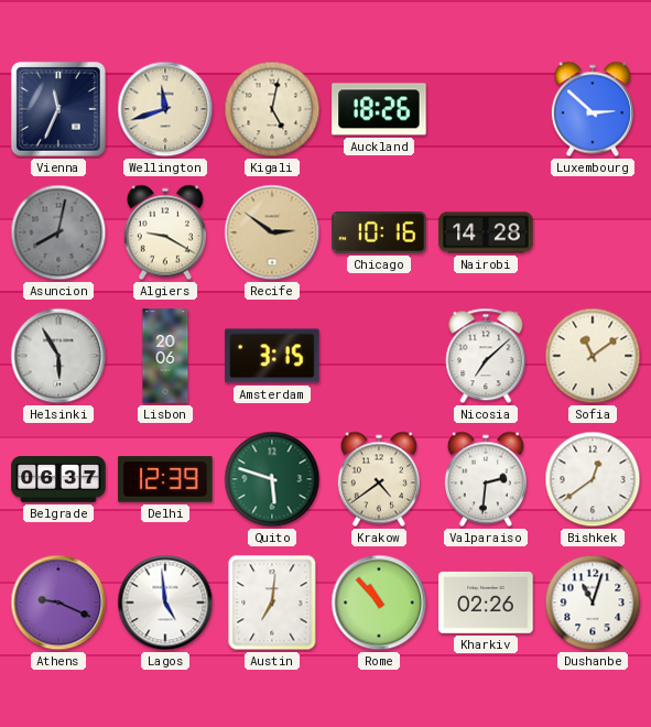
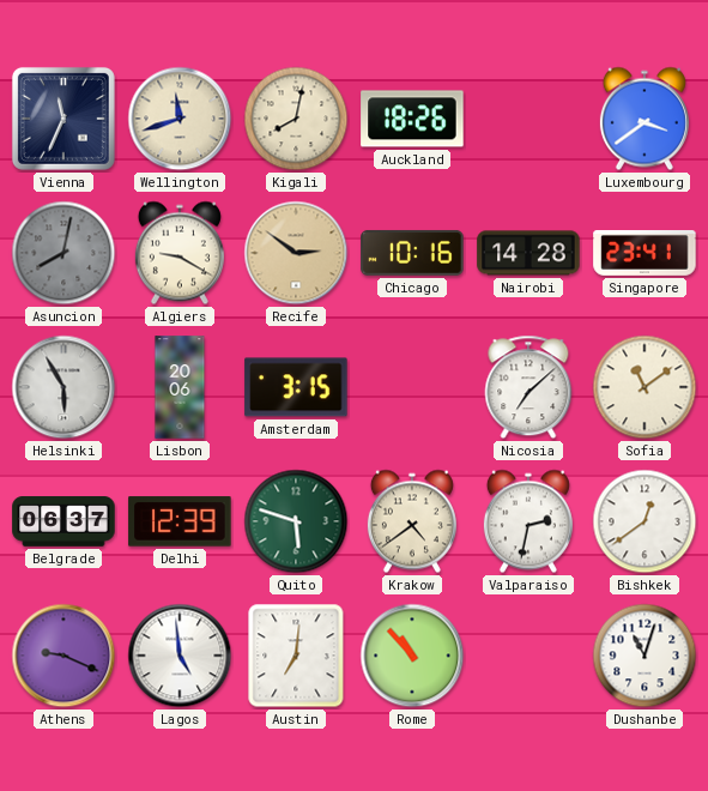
Kigali: 5:02 -> 8:02
Luxembourg: 2:52 -> 3:39
Singapore: none -> 23:41
Valparaiso: 2:31 -> 2:32
Kharkiv: 02:26 -> none
